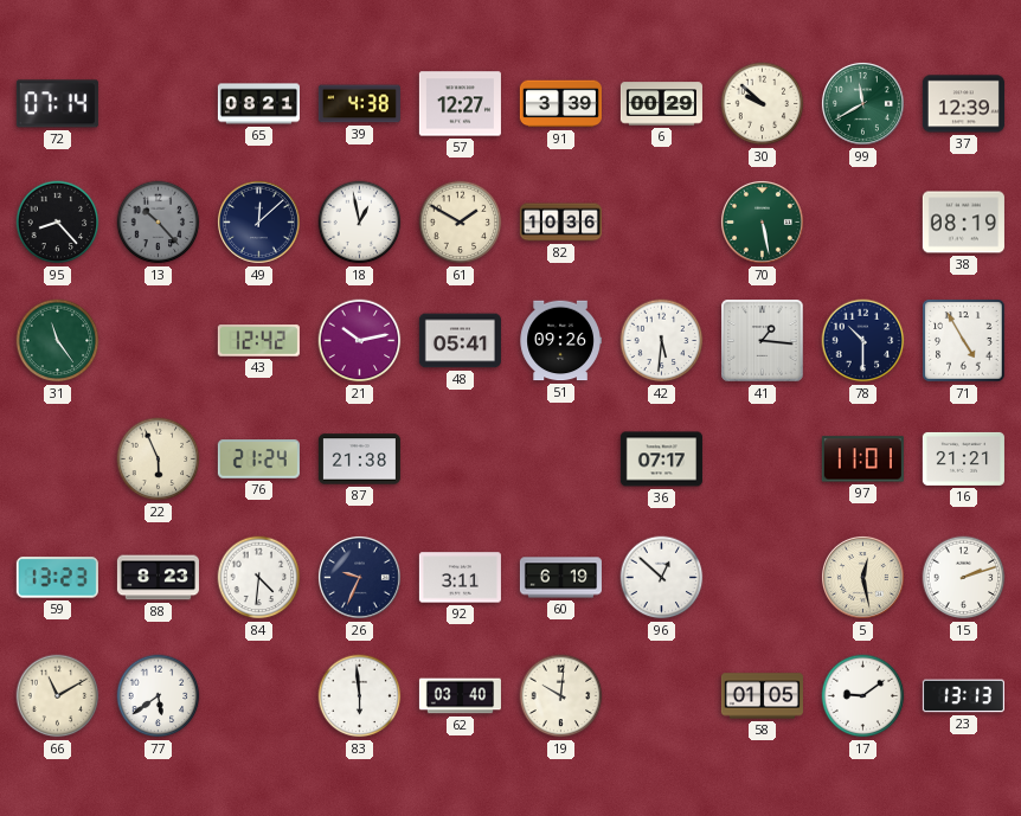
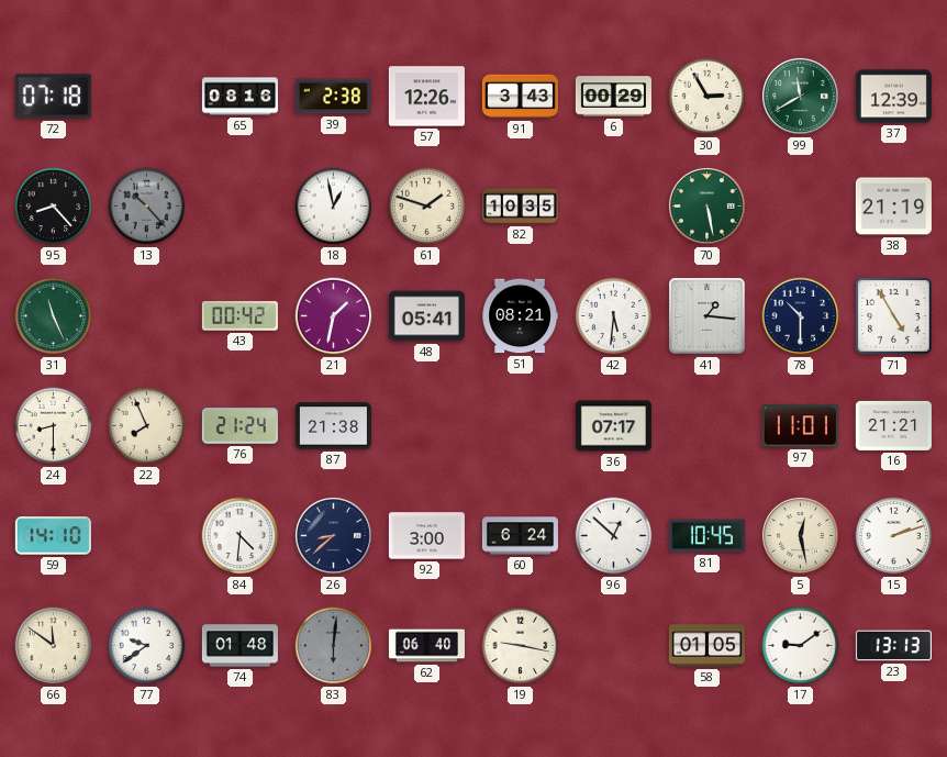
72: 07:14 -> 07:18
65: 08:21 -> 08:16
39: 4:38 -> 2:38
57: 12:27 -> 12:26
91: 3:39 -> 3:43
30: 9:52 -> 2:55
49: 12:08 -> none
61: 1:50 -> 1:48
82: 10:36 -> 10:35
38: 08:19 -> 21:19
31: 11:24 -> 11:26
43: 12:42 -> 00:42
21: 10:13 -> 1:32
51: 09:26 -> 08:21
24: none -> 8:30
22: 5:56 -> 7:56
59: 13:23 -> 14:10
88: 8:23 -> none
26: 9:34 -> 8:38
92: 3:11 -> 3:00
60: 6:19 -> 6:24
81: none -> 10:45
66: 11:10 -> 11:51
77: 5:39 -> 9:39
74: none -> 01:48
83: 5:59 -> 6:01
83 dial: white -> grey
62: 03:40 -> 06:40
19: 10:01 -> 9:17
